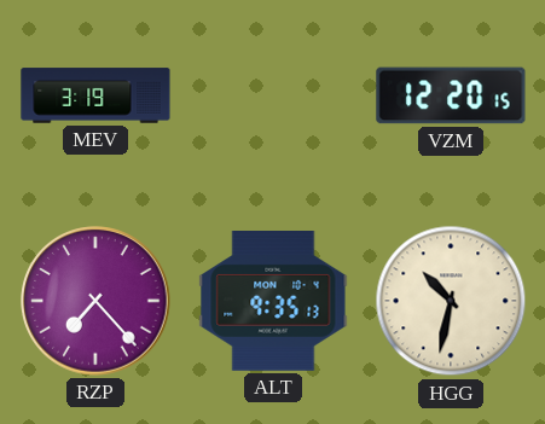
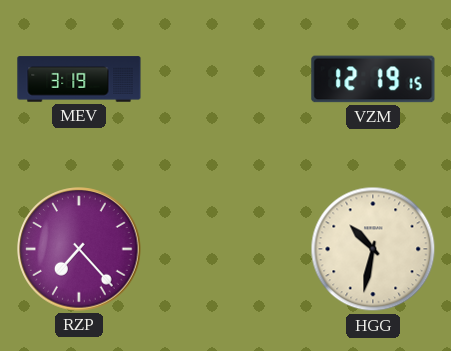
VZM: 12:20 -> 12:19
ALT: 9:35 -> none
